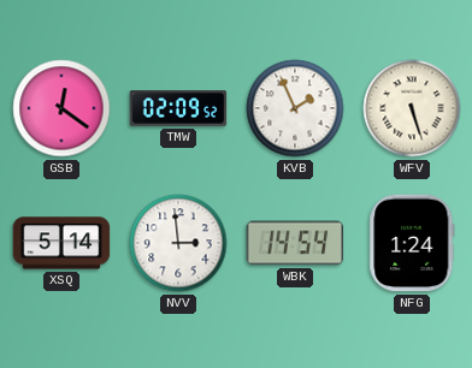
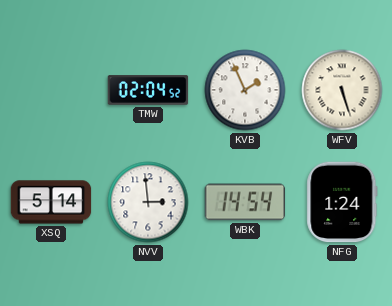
GSB: 12:21 -> none
TMW: 02:09 -> 02:04
